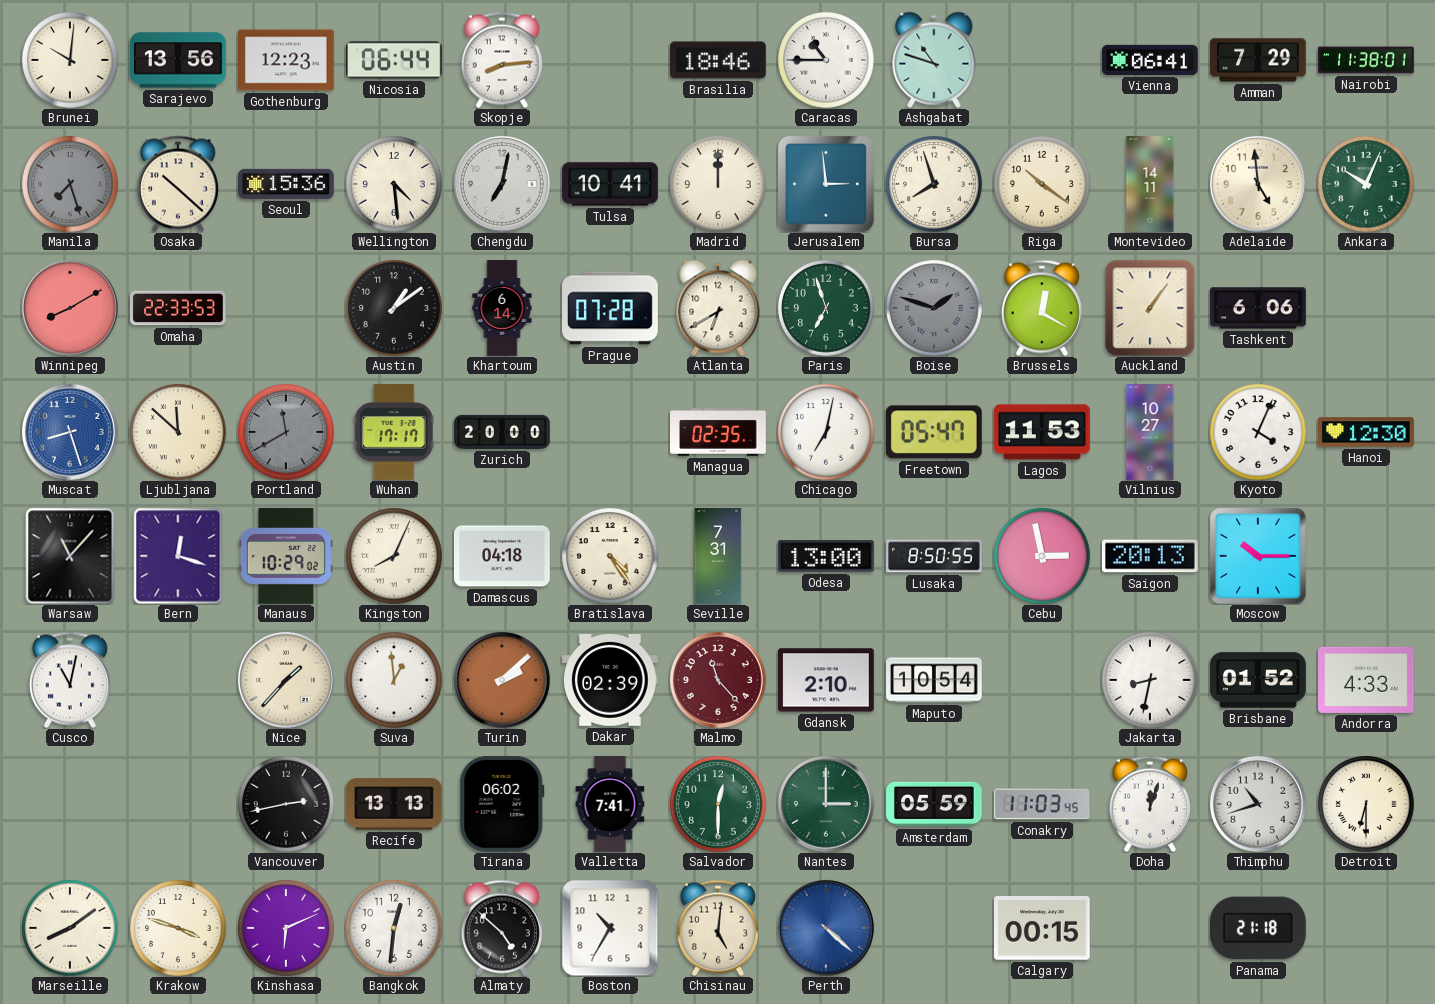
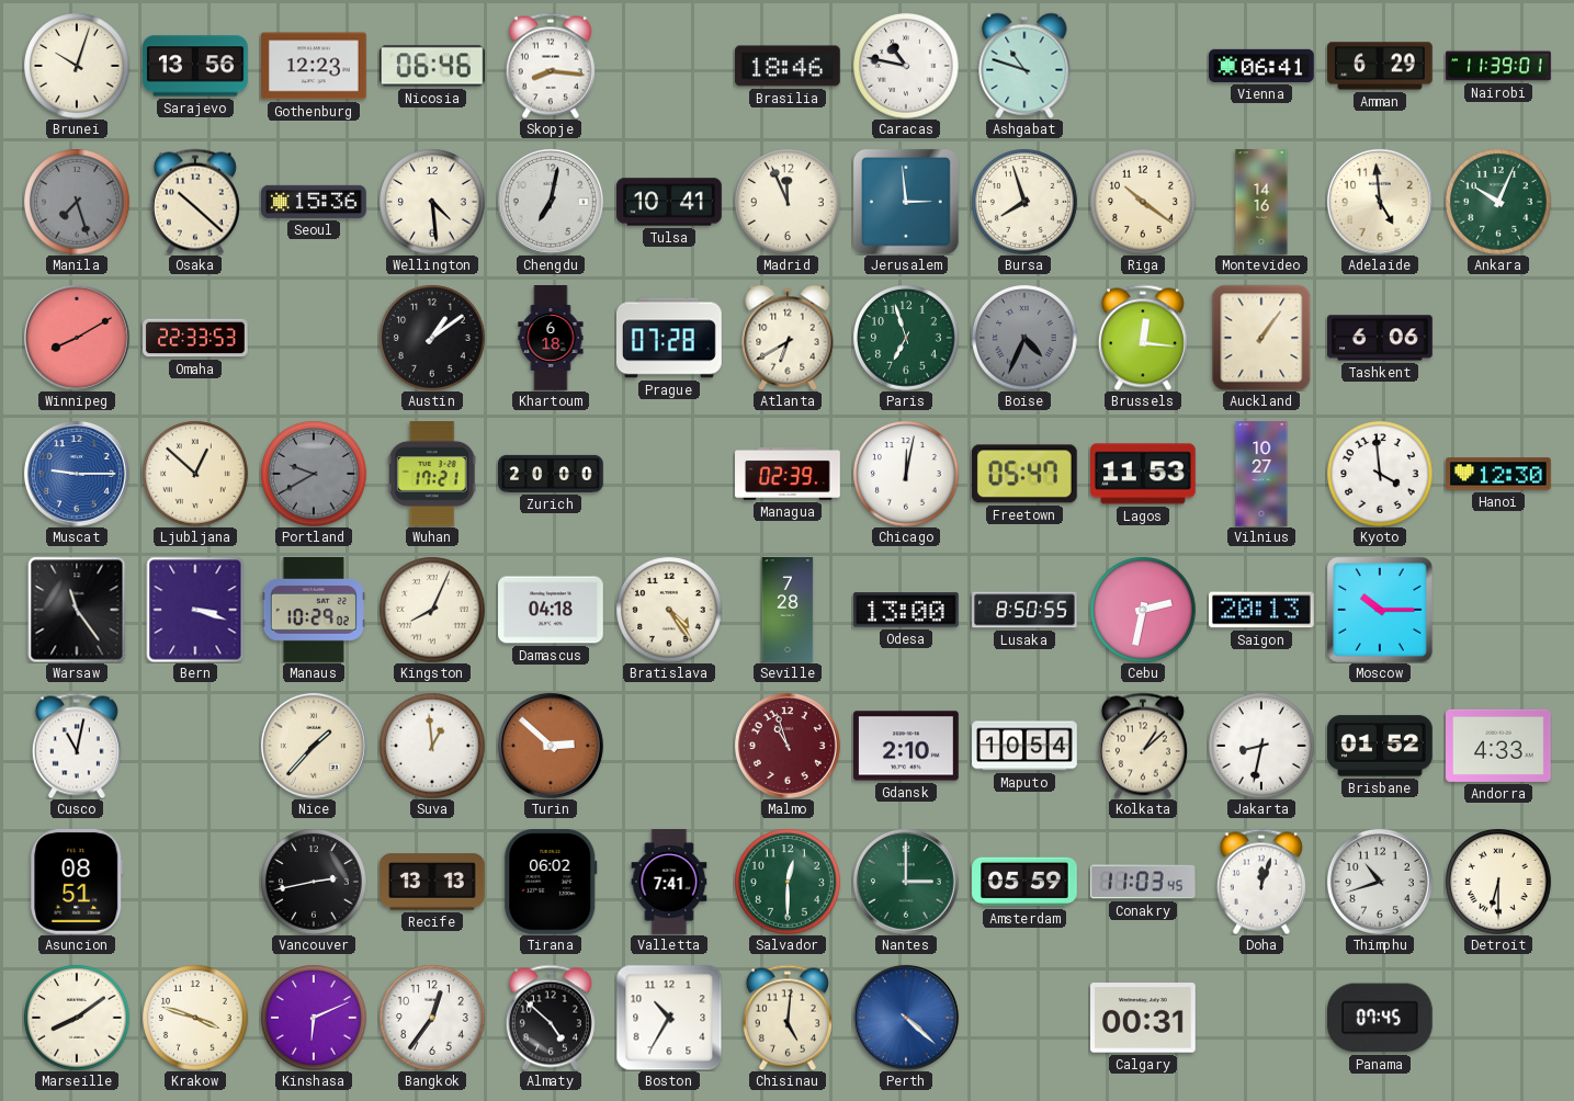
Brunei: 10:01 -> 10:03
Nicosia: 06:44 -> 06:46
Skopje: 8:14 -> 8:16
Caracas: 10:45 -> 10:47
Amman: 7:29 -> 6:29
Nairobi: 11:38 -> 11:39
Madrid: 12:00 -> 11:56
Montevideo: 14:11 -> 14:16
Khartoum: 6:14 -> 6:18
Boise: 1:48 -> 4:34
Brussels: 12:20 -> 12:16
Muscat: 8:27 -> 9:15
Ljubljana: 11:52 -> 12:52
Portland: 11:40 -> 9:40
Wuhan: 17:17 -> 17:21
Managua: 02:35 -> 02:39
Chicago: 7:02 -> 12:02
Kyoto: 4:04 -> 3:59
Warsaw: 11:07 -> 11:24
Bern: 12:18 -> 3:18
Seville: 7:31 -> 7:28
Cebu: 2:58 -> 2:32
Turin: 2:08 -> 2:52
Dakar: 02:39 -> none
Malmo: 11:23 -> 10:57
Kolkata: none -> 1:08
Asuncion: none -> 08:51
Bangkok: 12:31 -> 12:36
Calgary: 00:15 -> 00:31
Panama: 21:18 -> 07:45
